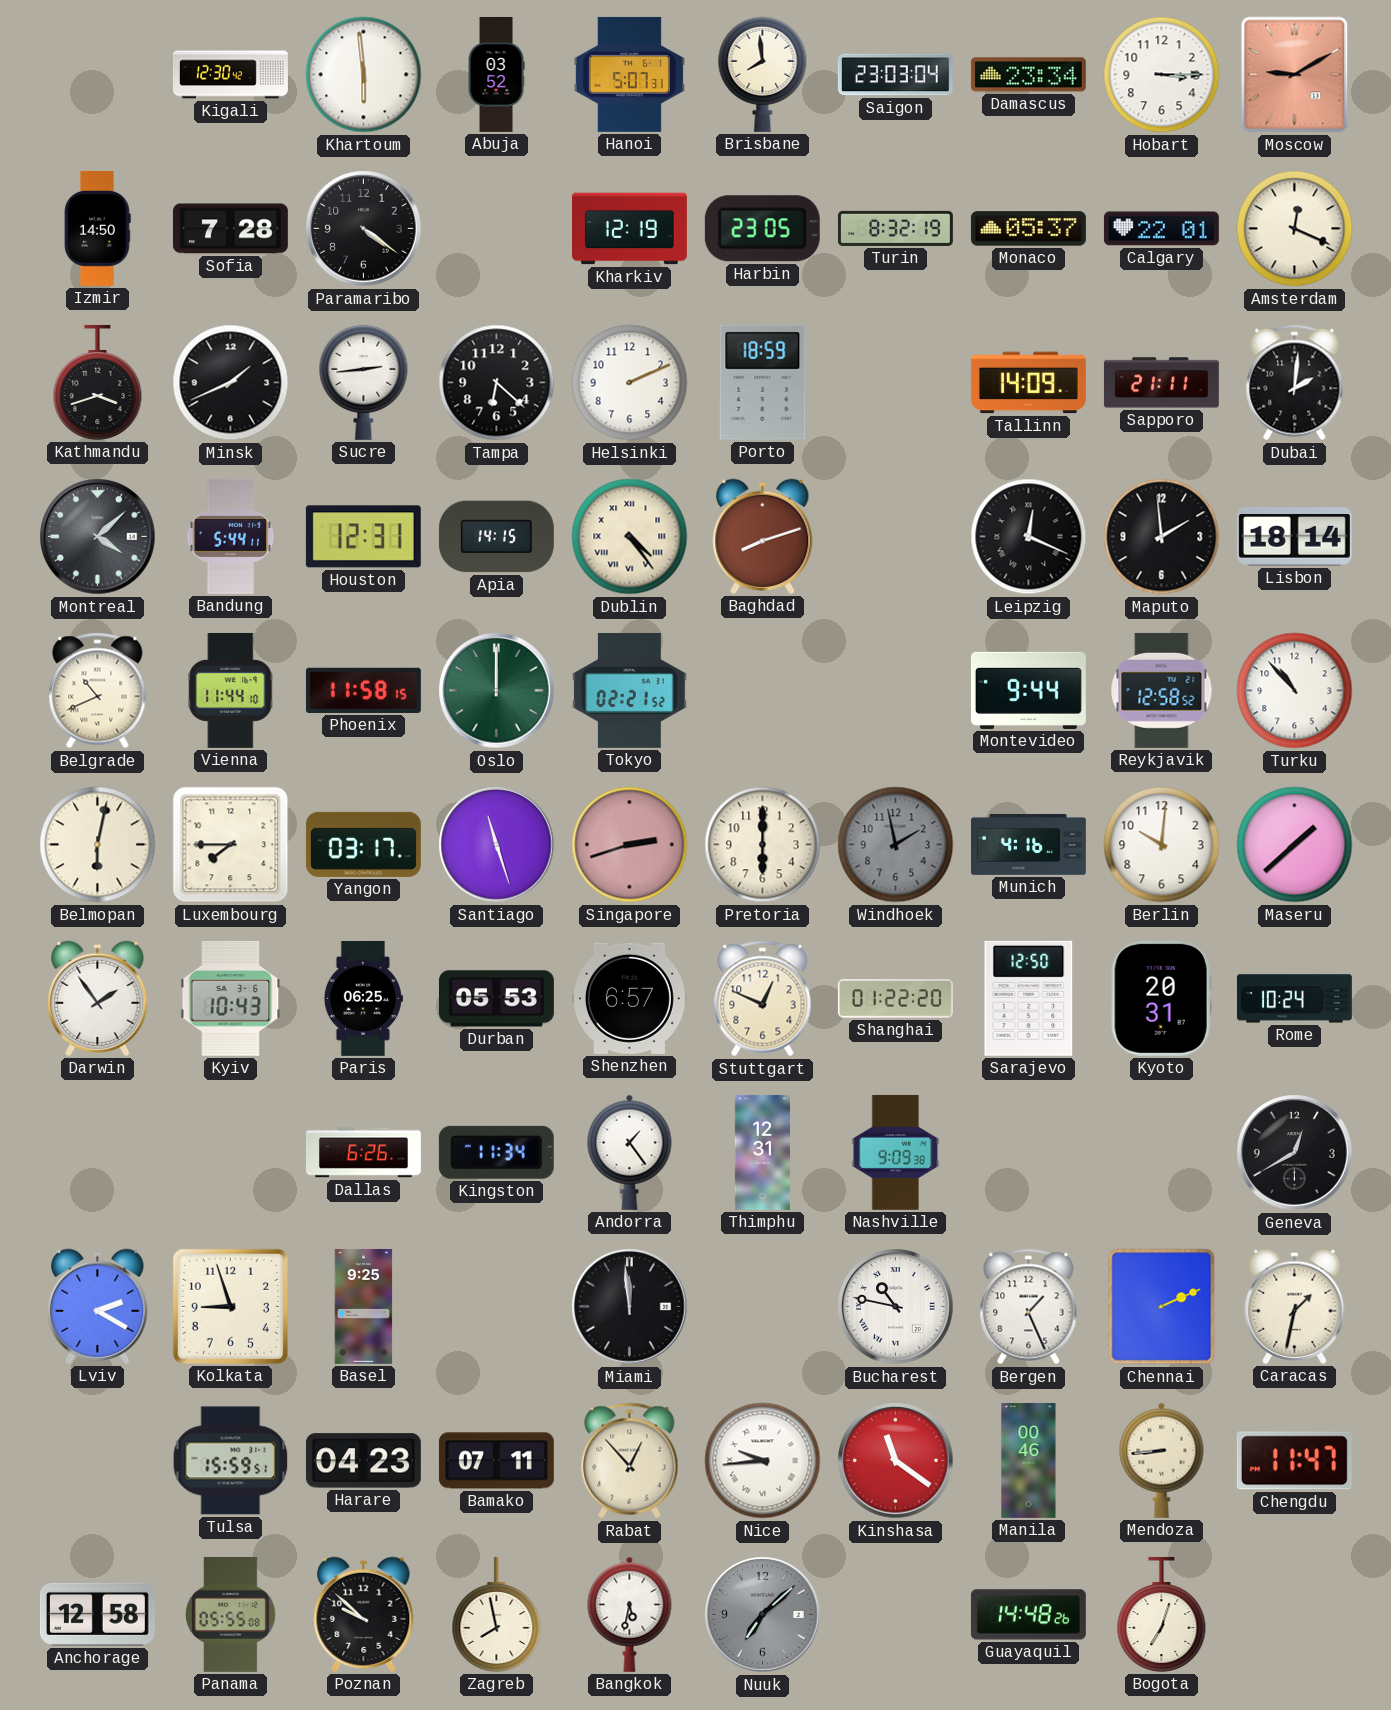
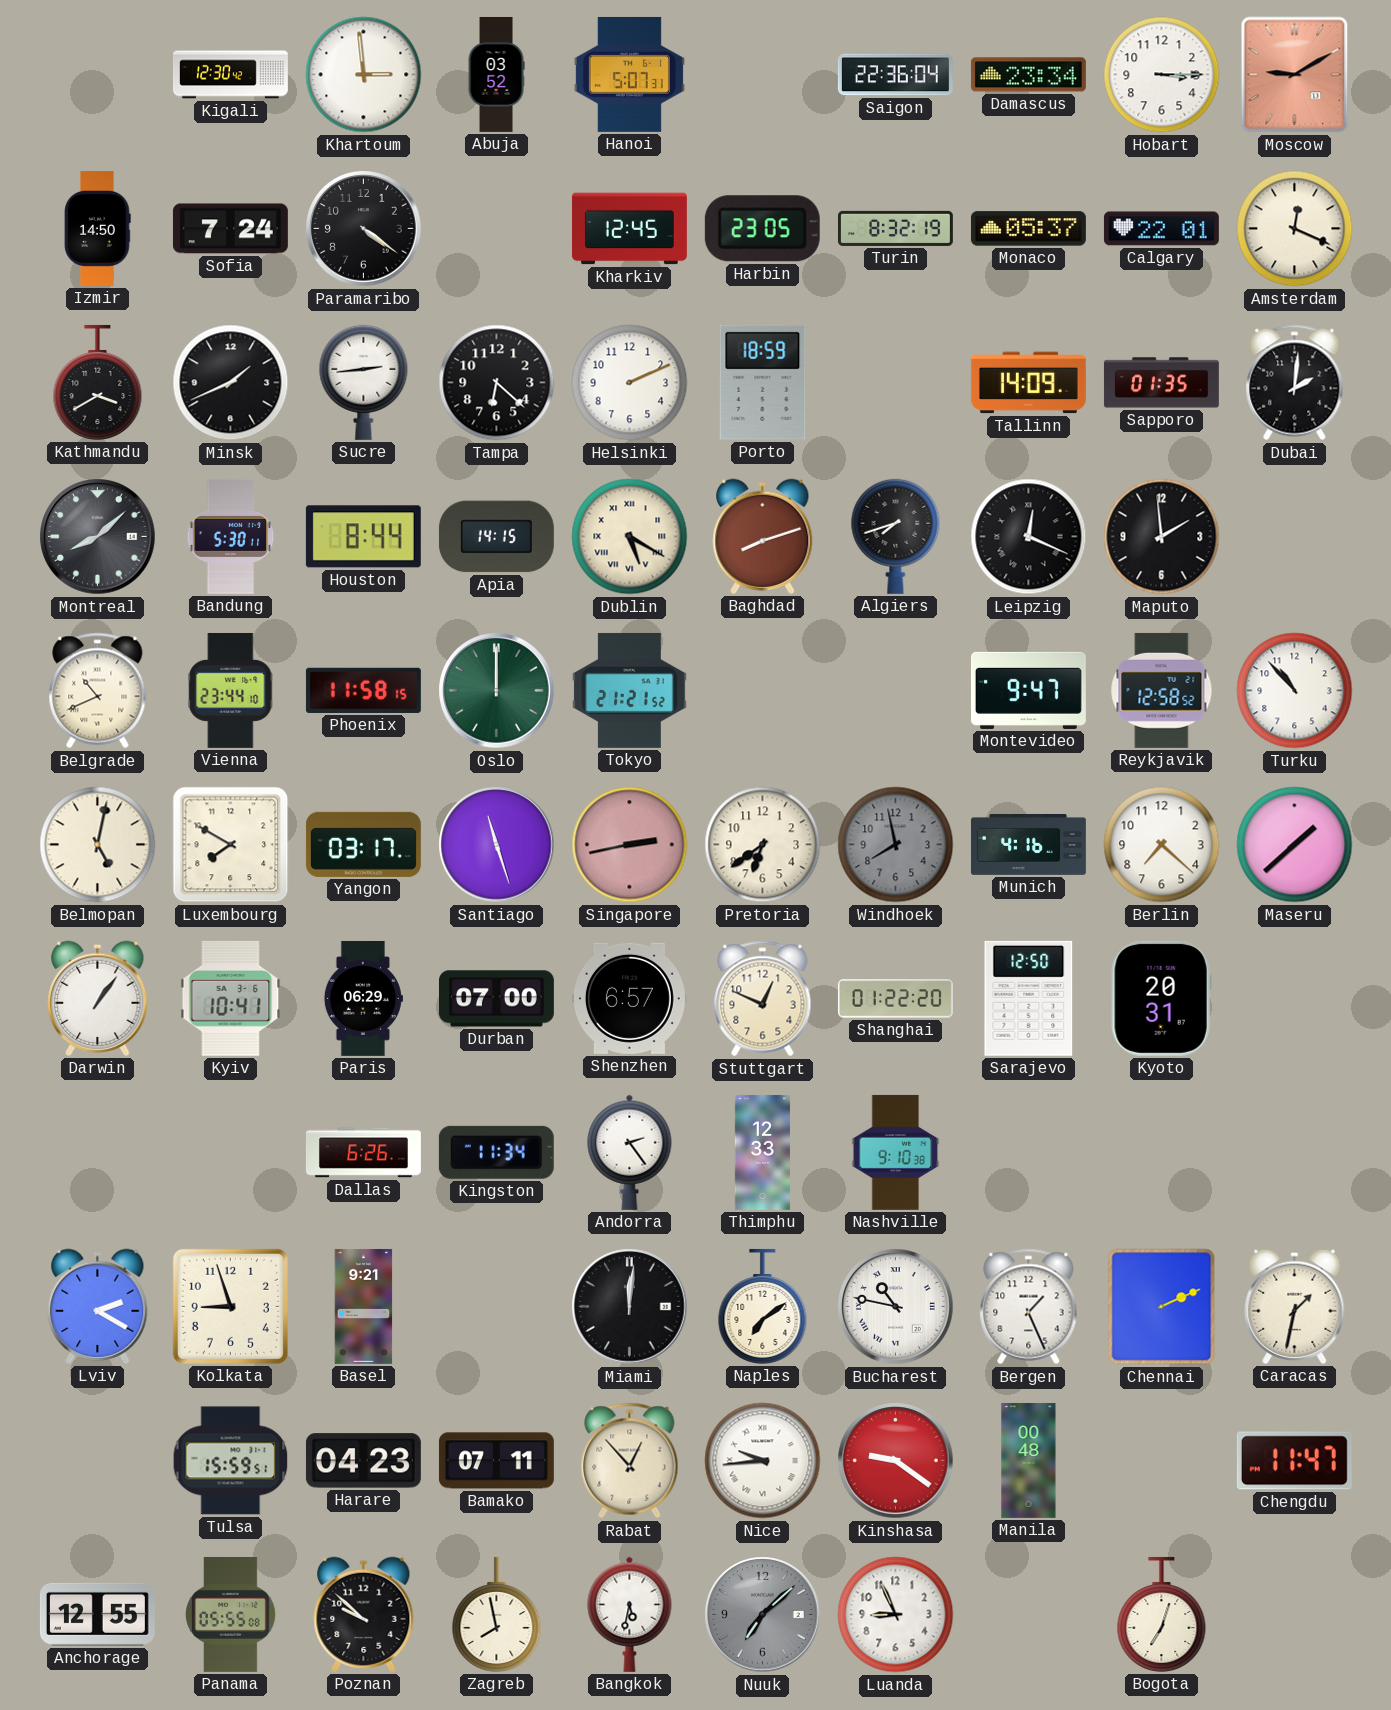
Khartoum: 5:59 -> 2:59
Brisbane: 7:59 -> none
Saigon: 23:03 -> 22:36
Sofia: 7:28 -> 7:24
Kharkiv: 12:19 -> 12:45
Kathmandu: 3:42 -> 3:40
Sapporo: 21:11 -> 01:35
Montreal: 4:08 -> 8:08
Bandung: 5:44 -> 5:30
Houston: 12:31 -> 8:44
Dublin: 4:24 -> 5:20
Algiers: none -> 7:42
Lisbon: 18:14 -> none
Vienna: 11:44 -> 23:44
Tokyo: 02:21 -> 21:21
Montevideo: 9:44 -> 9:47
Belmopan: 6:02 -> 5:02
Luxembourg: 7:45 -> 7:50
Singapore: 2:42 -> 2:43
Pretoria: 6:00 -> 6:39
Windhoek: 1:58 -> 7:58
Berlin: 10:01 -> 7:22
Darwin: 1:54 -> 1:06
Kyiv: 10:43 -> 10:41
Paris: 06:25 -> 06:29
Durban: 05:53 -> 07:00
Rome: 10:24 -> none
Andorra: 1:24 -> 2:24
Thimphu: 12:31 -> 12:33
Nashville: 9:09 -> 9:10
Geneva: 12:40 -> none
Basel: 9:25 -> 9:21
Miami: 11:59 -> 12:01
Naples: none -> 7:09
Kinshasa: 11:21 -> 9:21
Manila: 00:46 -> 00:48
Mendoza: 8:44 -> none
Anchorage: 12:58 -> 12:55
Luanda: none -> 8:56
Guayaquil: 14:48 -> none
